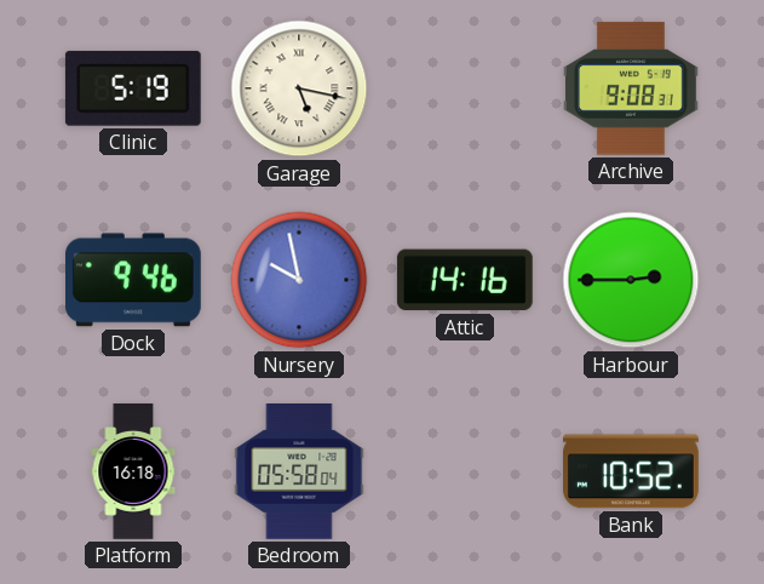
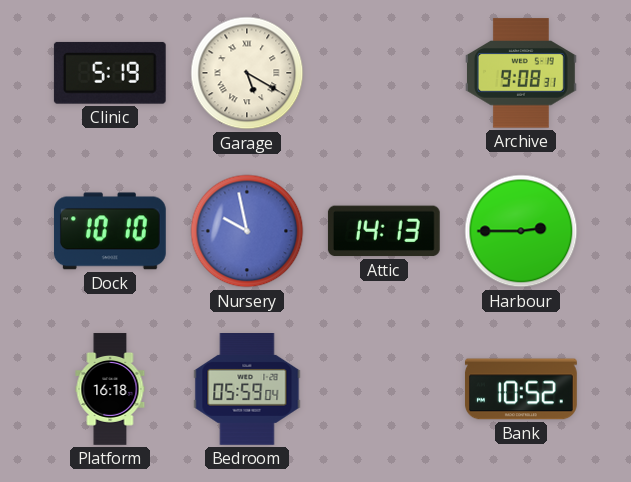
Garage: 5:17 -> 5:20
Dock: 9:46 -> 10:10
Attic: 14:16 -> 14:13
Bedroom: 05:58 -> 05:59
